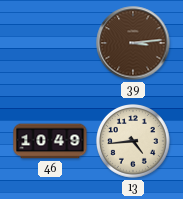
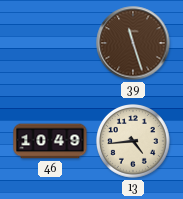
39: 3:14 -> 11:27
